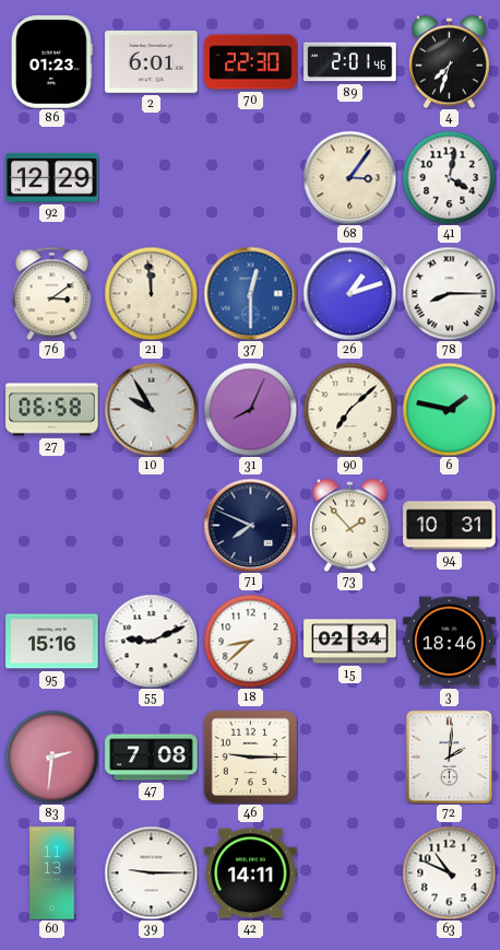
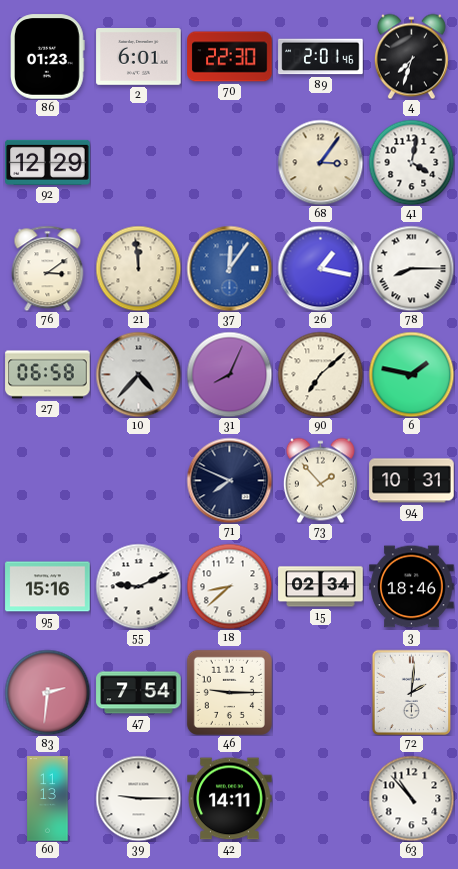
37: 12:30 -> 12:06
26: 1:12 -> 1:17
10: 9:55 -> 4:37
47: 7:08 -> 7:54
63: 10:49 -> 10:53
